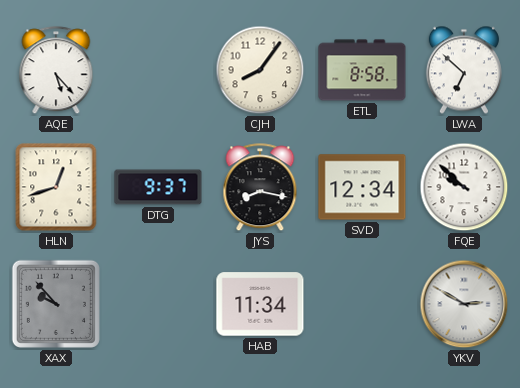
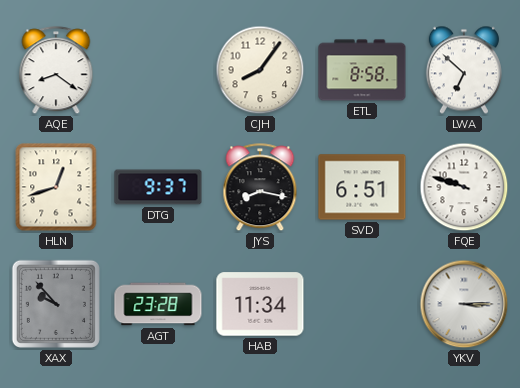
AQE: 5:23 -> 8:21
SVD: 12:34 -> 6:51
FQE: 9:52 -> 9:48
AGT: none -> 23:28
YKV: 2:50 -> 3:15
